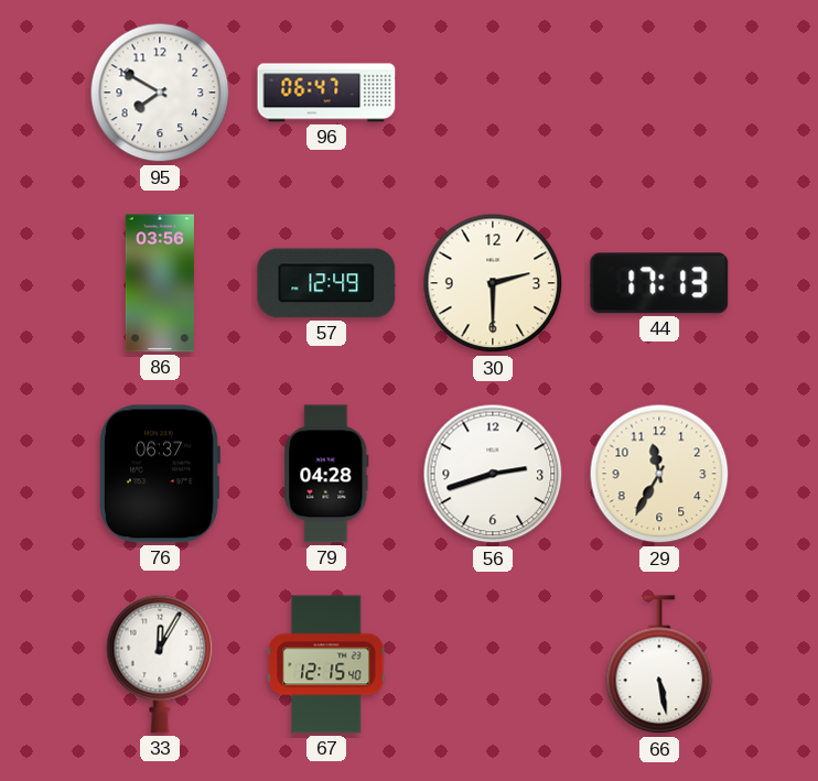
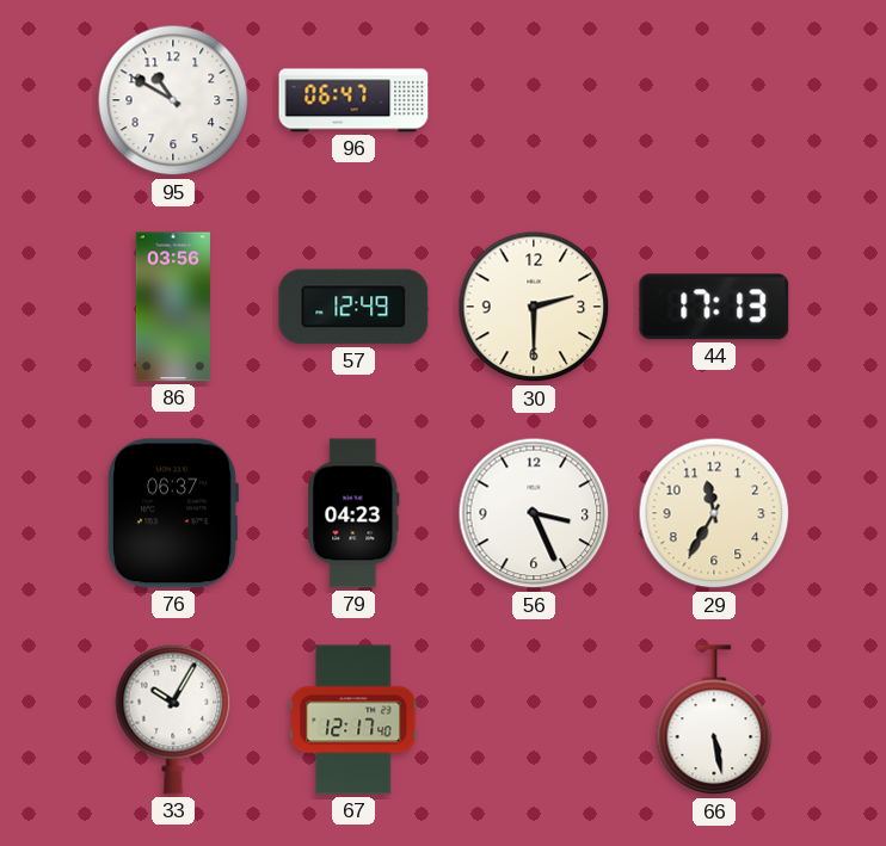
95: 7:50 -> 10:50
79: 04:28 -> 04:23
56: 2:42 -> 3:26
33: 12:05 -> 10:05
67: 12:15 -> 12:17
